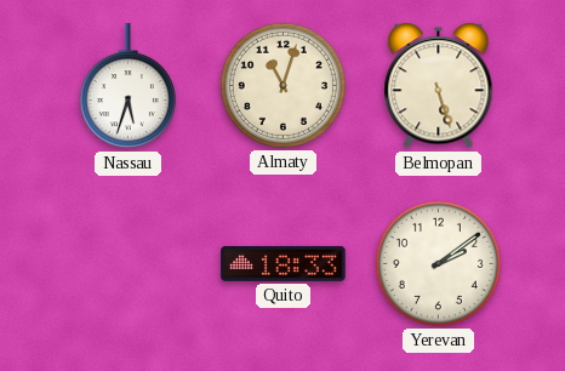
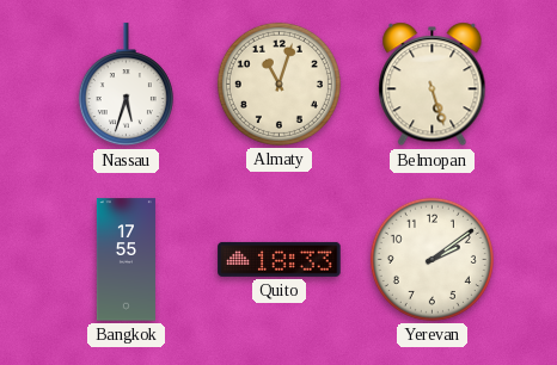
Bangkok: none -> 17:55
